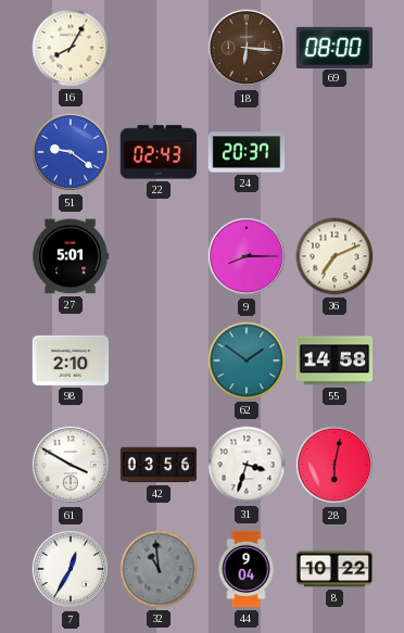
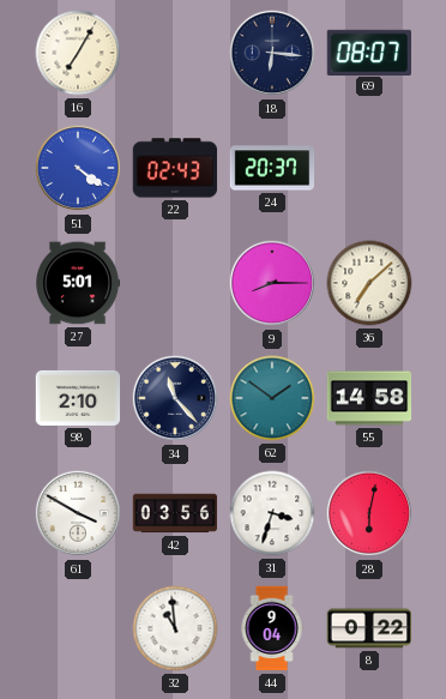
16: 8:05 -> 7:05
18 dial: brown -> navy
69: 08:00 -> 08:07
51: 9:21 -> 4:21
36: 7:11 -> 7:08
34: none -> 11:23
7: 12:35 -> none
32 dial: grey -> white
8: 10:22 -> 0:22
